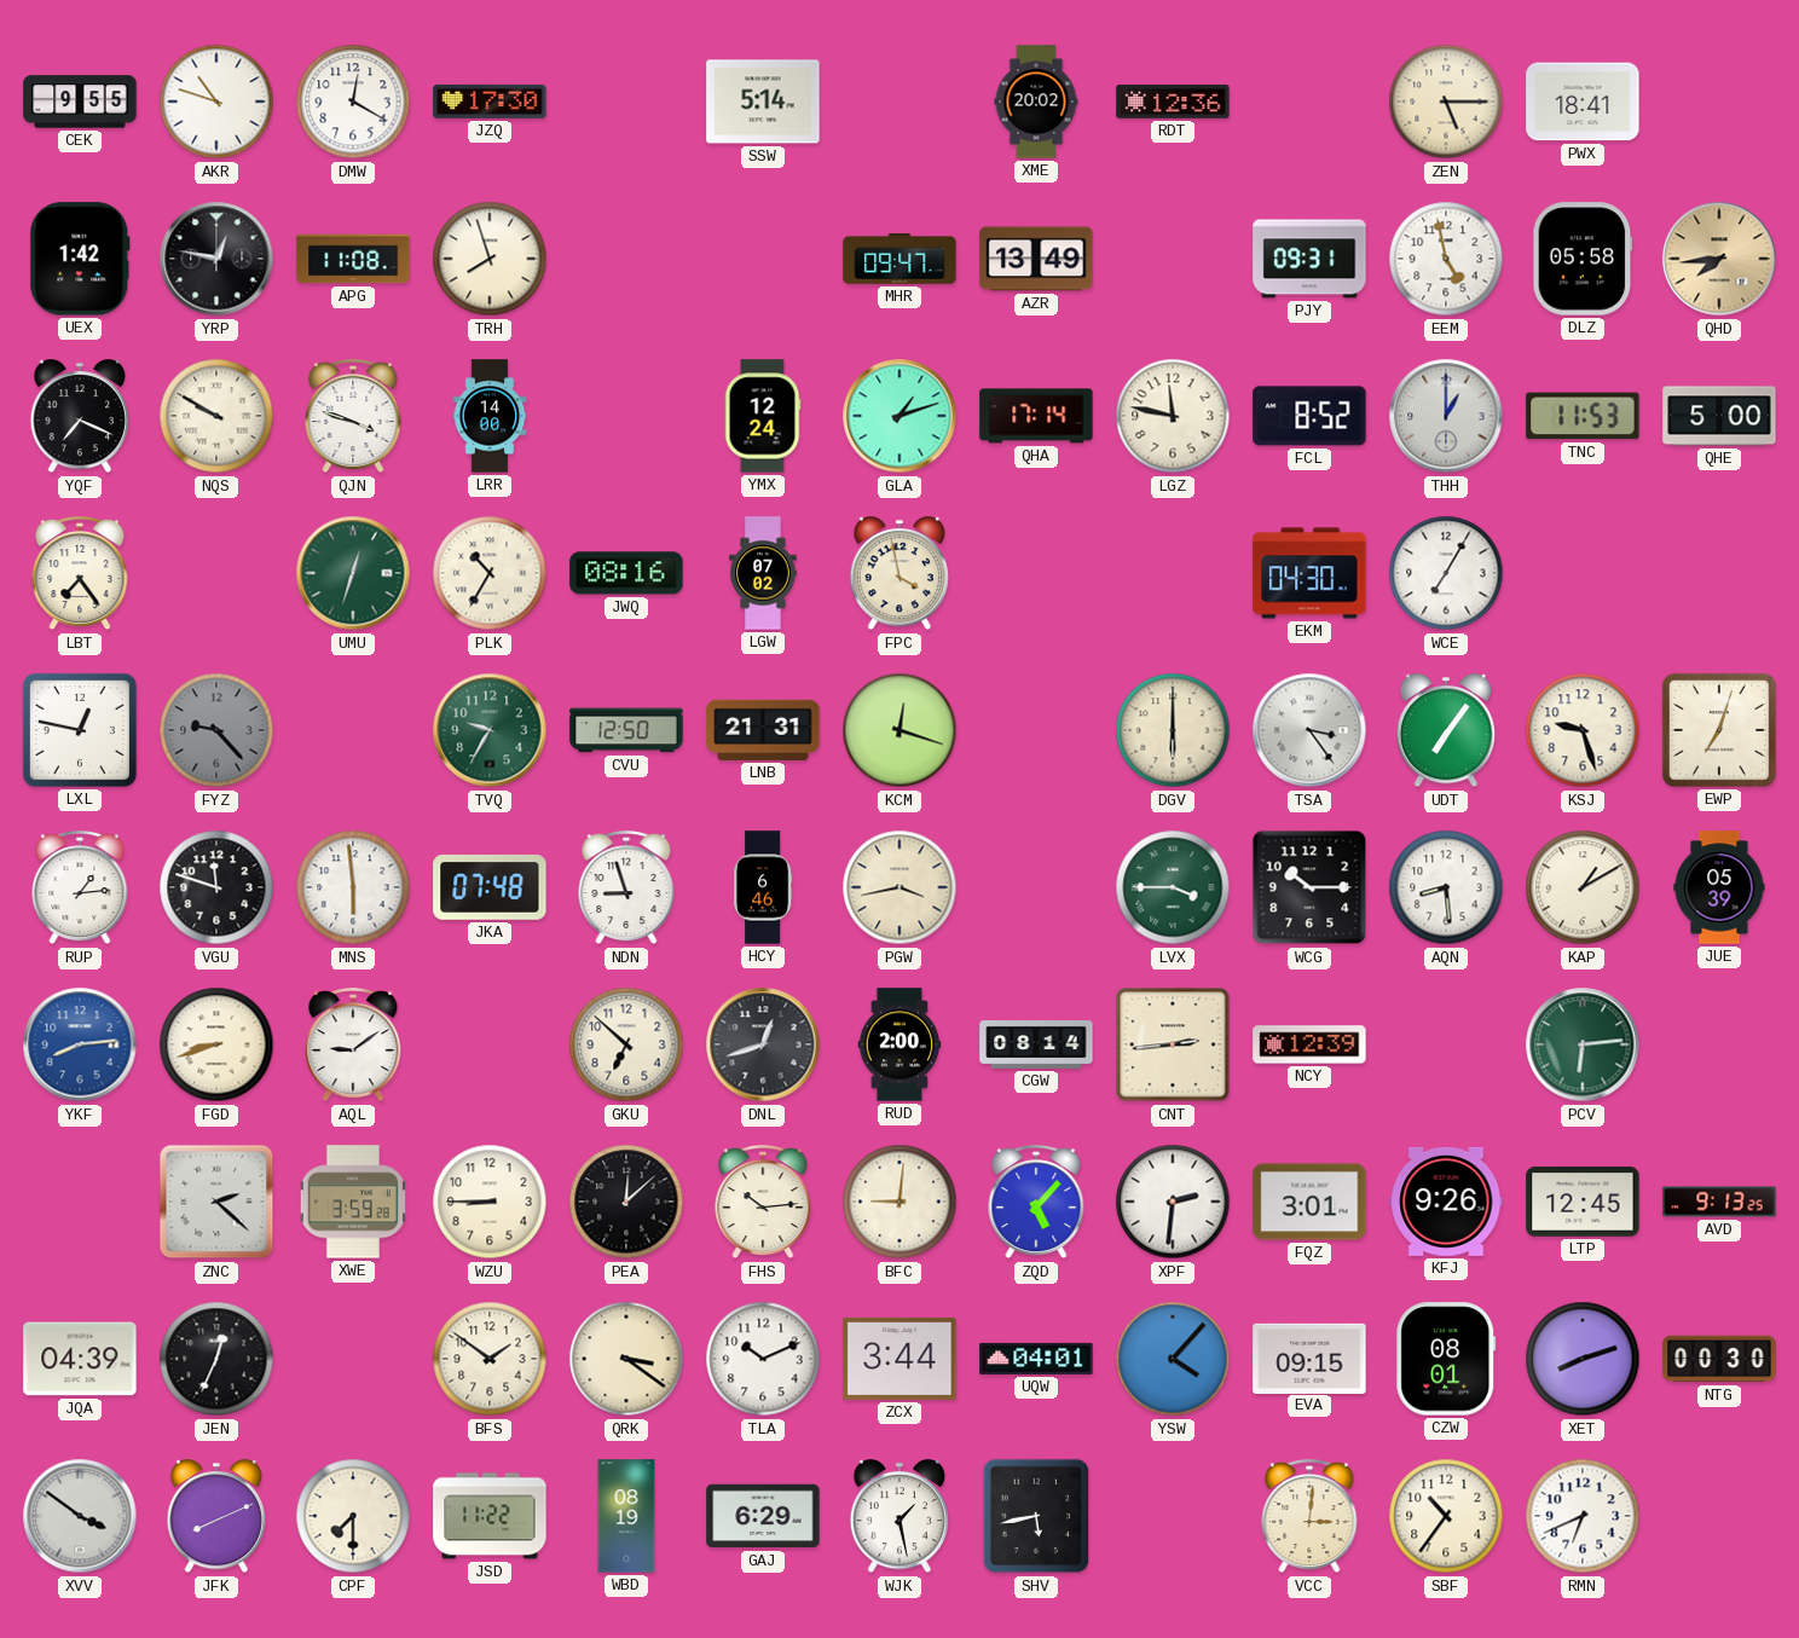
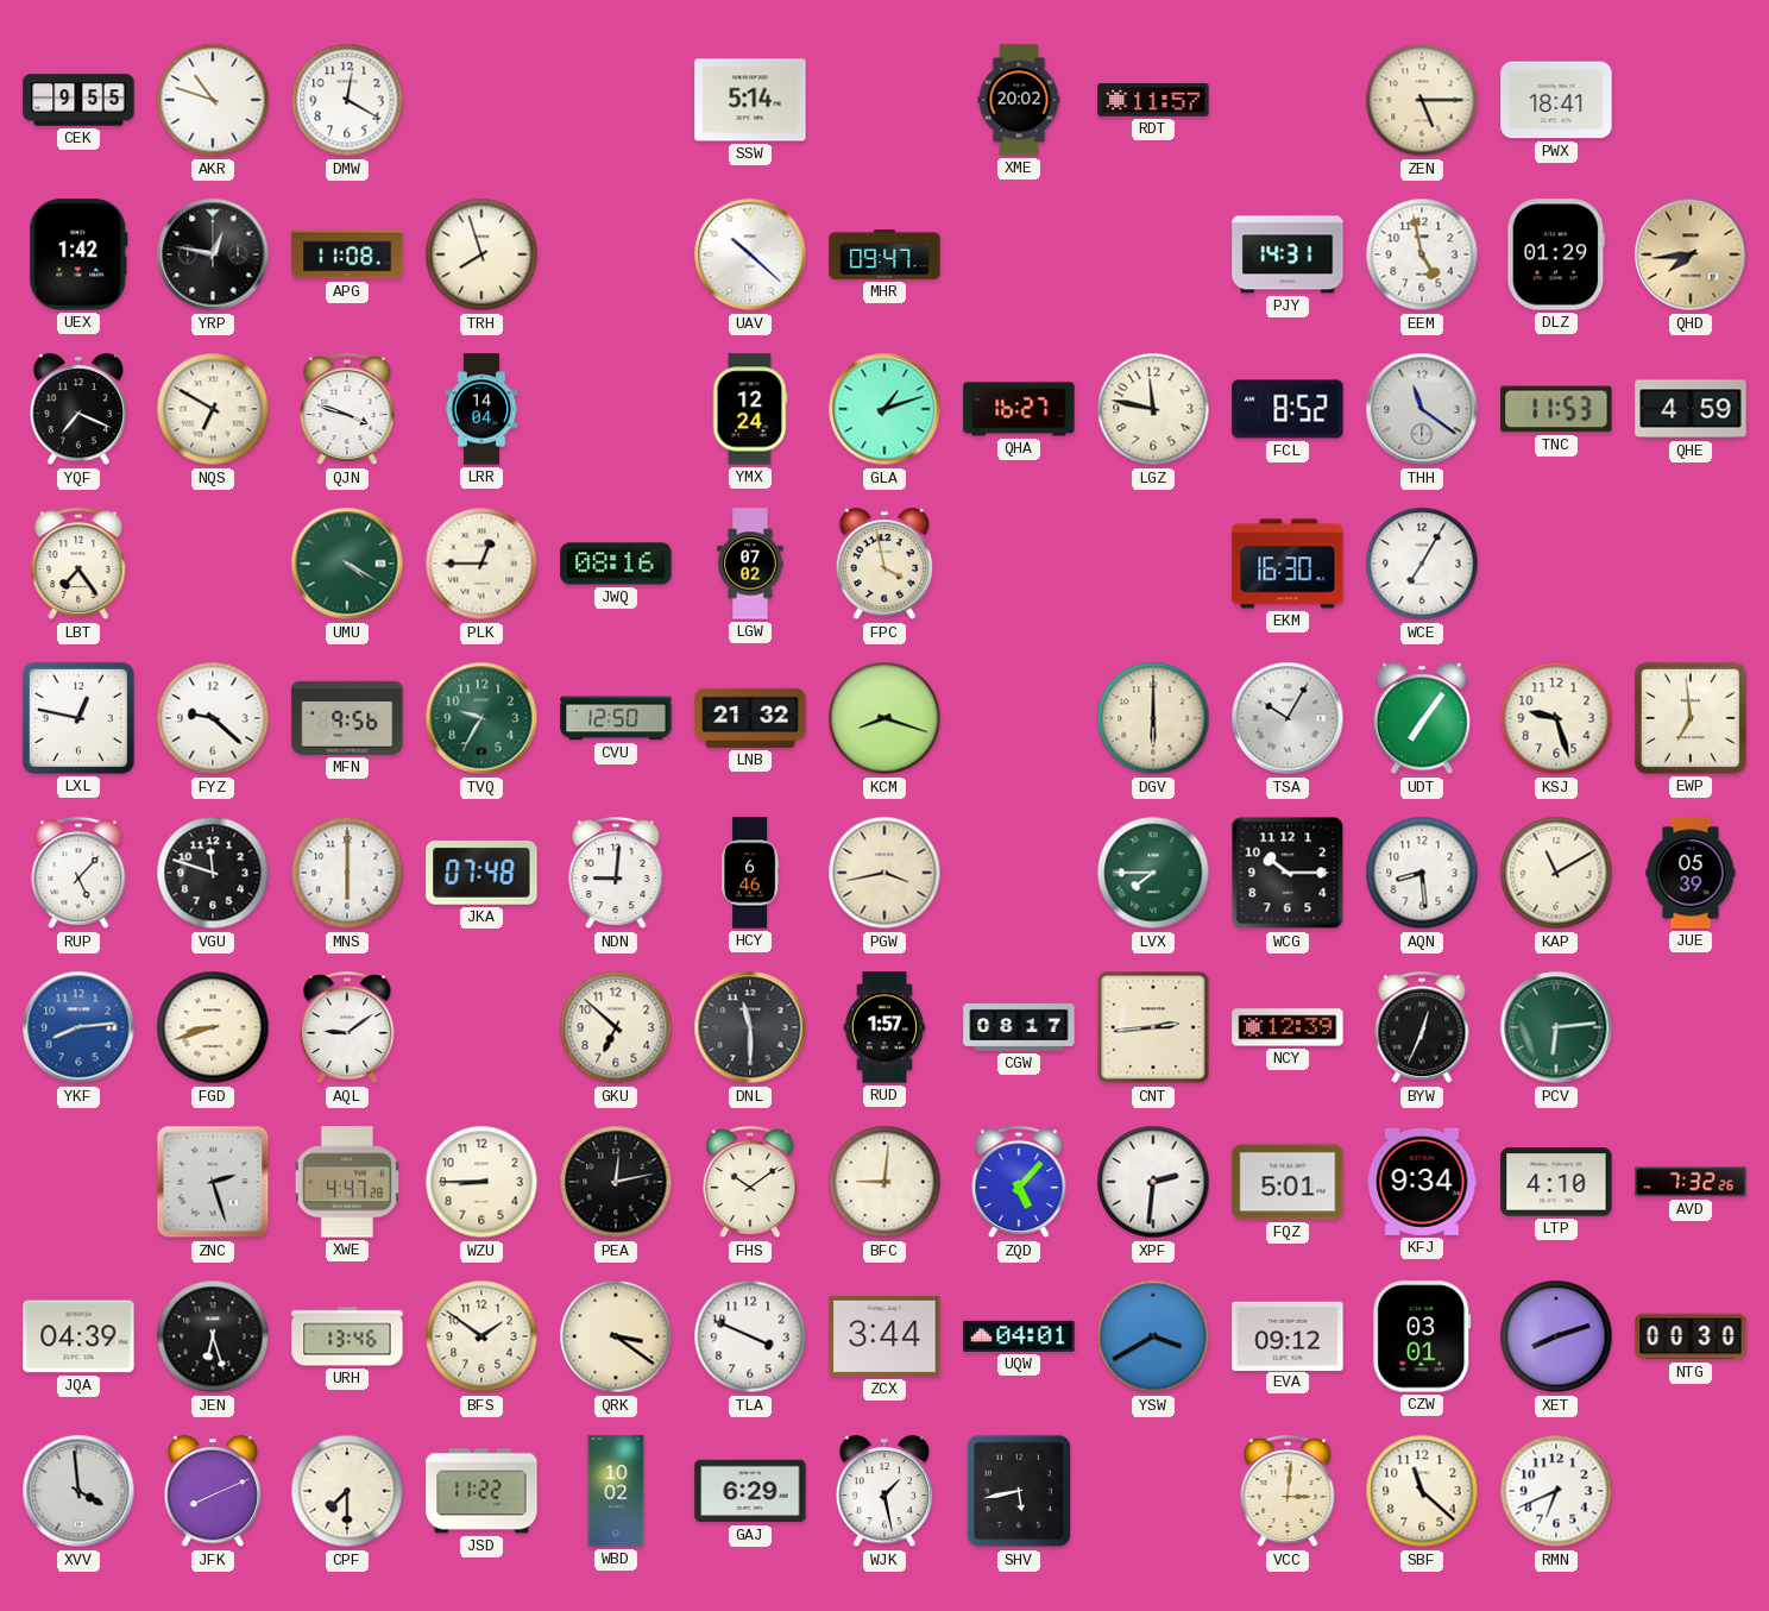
JZQ: 17:30 -> none
RDT: 12:36 -> 11:57
UAV: none -> 10:22
AZR: 13:49 -> none
PJY: 09:31 -> 14:31
DLZ: 05:58 -> 01:29
NQS: 9:50 -> 6:50
LRR: 14:00 -> 14:04
QHA: 17:14 -> 16:27
THH: 1:00 -> 11:21
QHE: 5:00 -> 4:59
UMU: 12:33 -> 4:20
PLK: 10:35 -> 12:45
EKM: 04:30 -> 16:30
FYZ: 9:23 -> 9:22
FYZ dial: grey -> white
MFN: none -> 9:56
LNB: 21:31 -> 21:32
KCM: 12:18 -> 8:18
TSA: 3:24 -> 10:05
EWP: 7:03 -> 6:59
RUP: 1:14 -> 5:07
MNS: 5:59 -> 6:00
NDN: 8:57 -> 9:01
LVX: 3:45 -> 7:45
KAP: 1:10 -> 11:10
DNL: 12:42 -> 11:30
RUD: 2:00 -> 1:57
CGW: 08:14 -> 08:17
BYW: none -> 12:34
ZNC: 2:22 -> 2:27
XWE: 3:59 -> 4:47
PEA: 12:08 -> 12:13
FHS: 10:14 -> 10:09
FQZ: 3:01 -> 5:01
KFJ: 9:26 -> 9:34
LTP: 12:45 -> 4:10
AVD: 9:13 -> 7:32
JEN: 12:34 -> 6:27
URH: none -> 13:46
TLA: 10:11 -> 3:49
YSW: 4:07 -> 3:40
EVA: 09:15 -> 09:12
CZW: 08:01 -> 03:01
XVV: 3:51 -> 3:59
WBD: 08:19 -> 10:02
SBF: 10:36 -> 11:22
